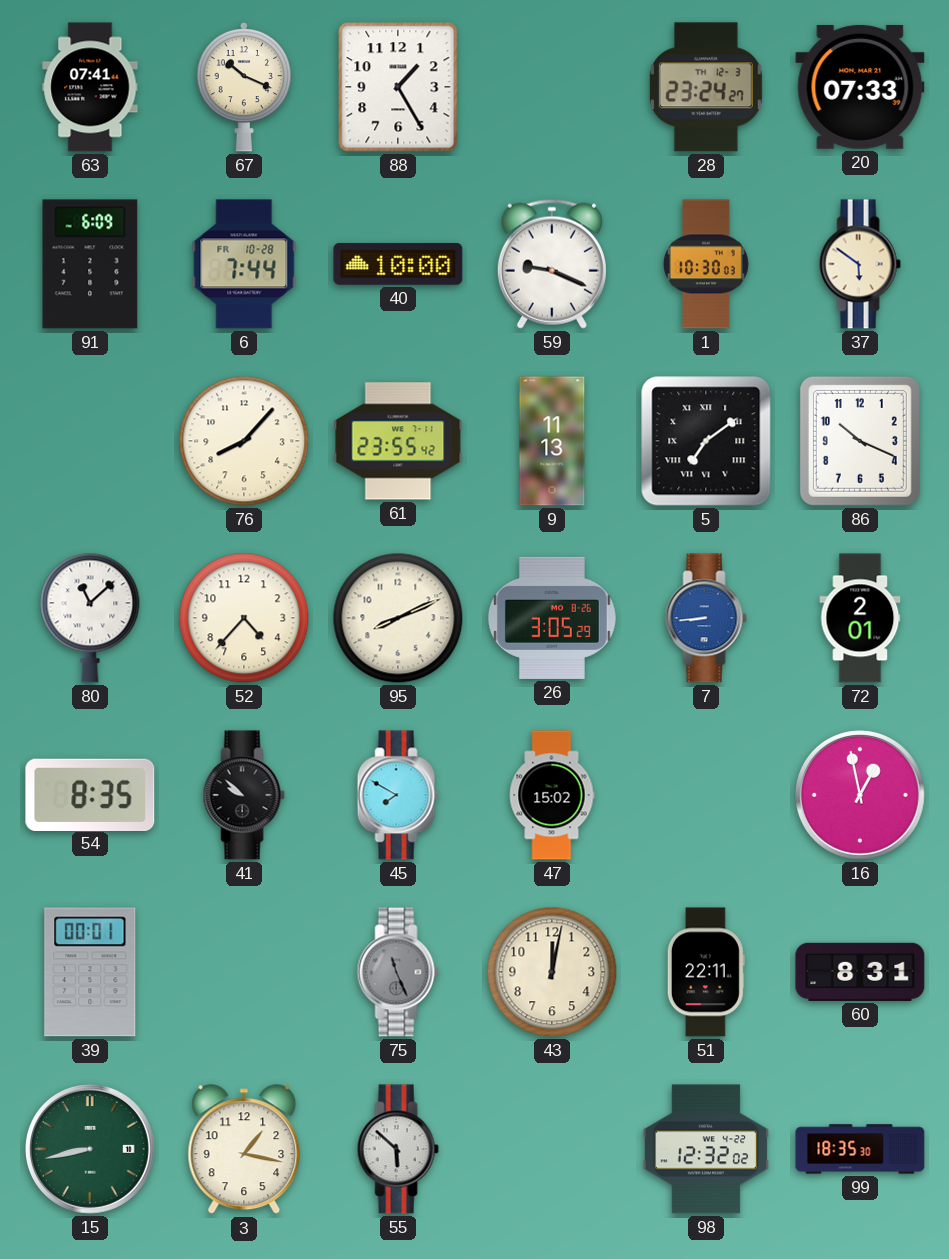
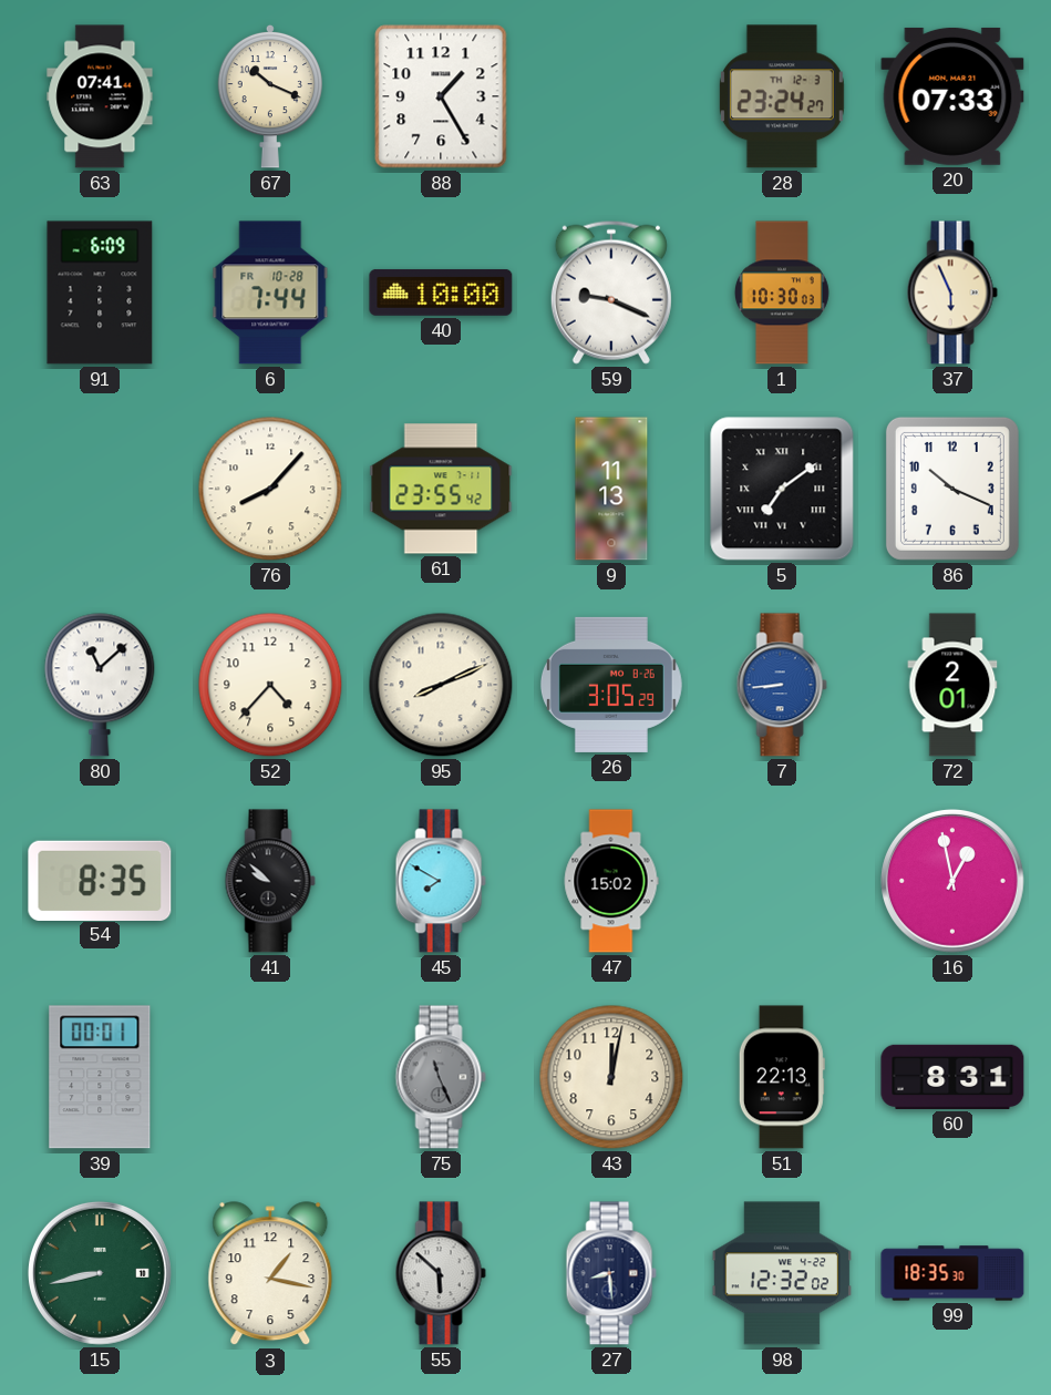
37: 5:51 -> 5:56
51: 22:11 -> 22:13
27: none -> 8:29
